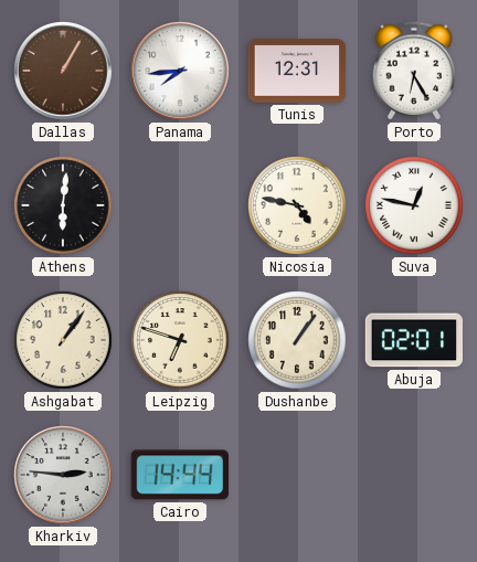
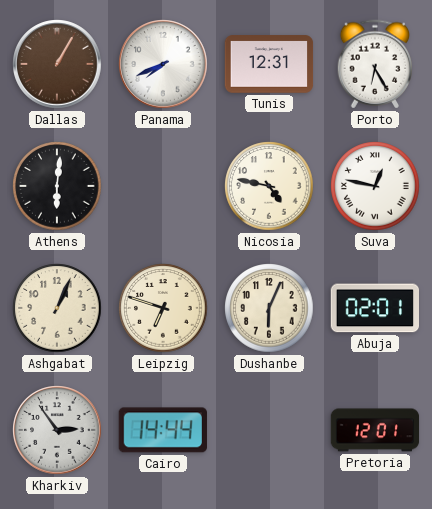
Panama: 7:44 -> 7:41
Ashgabat: 1:06 -> 1:04
Dushanbe: 1:06 -> 6:04
Kharkiv: 2:46 -> 2:54
Pretoria: none -> 12:01
